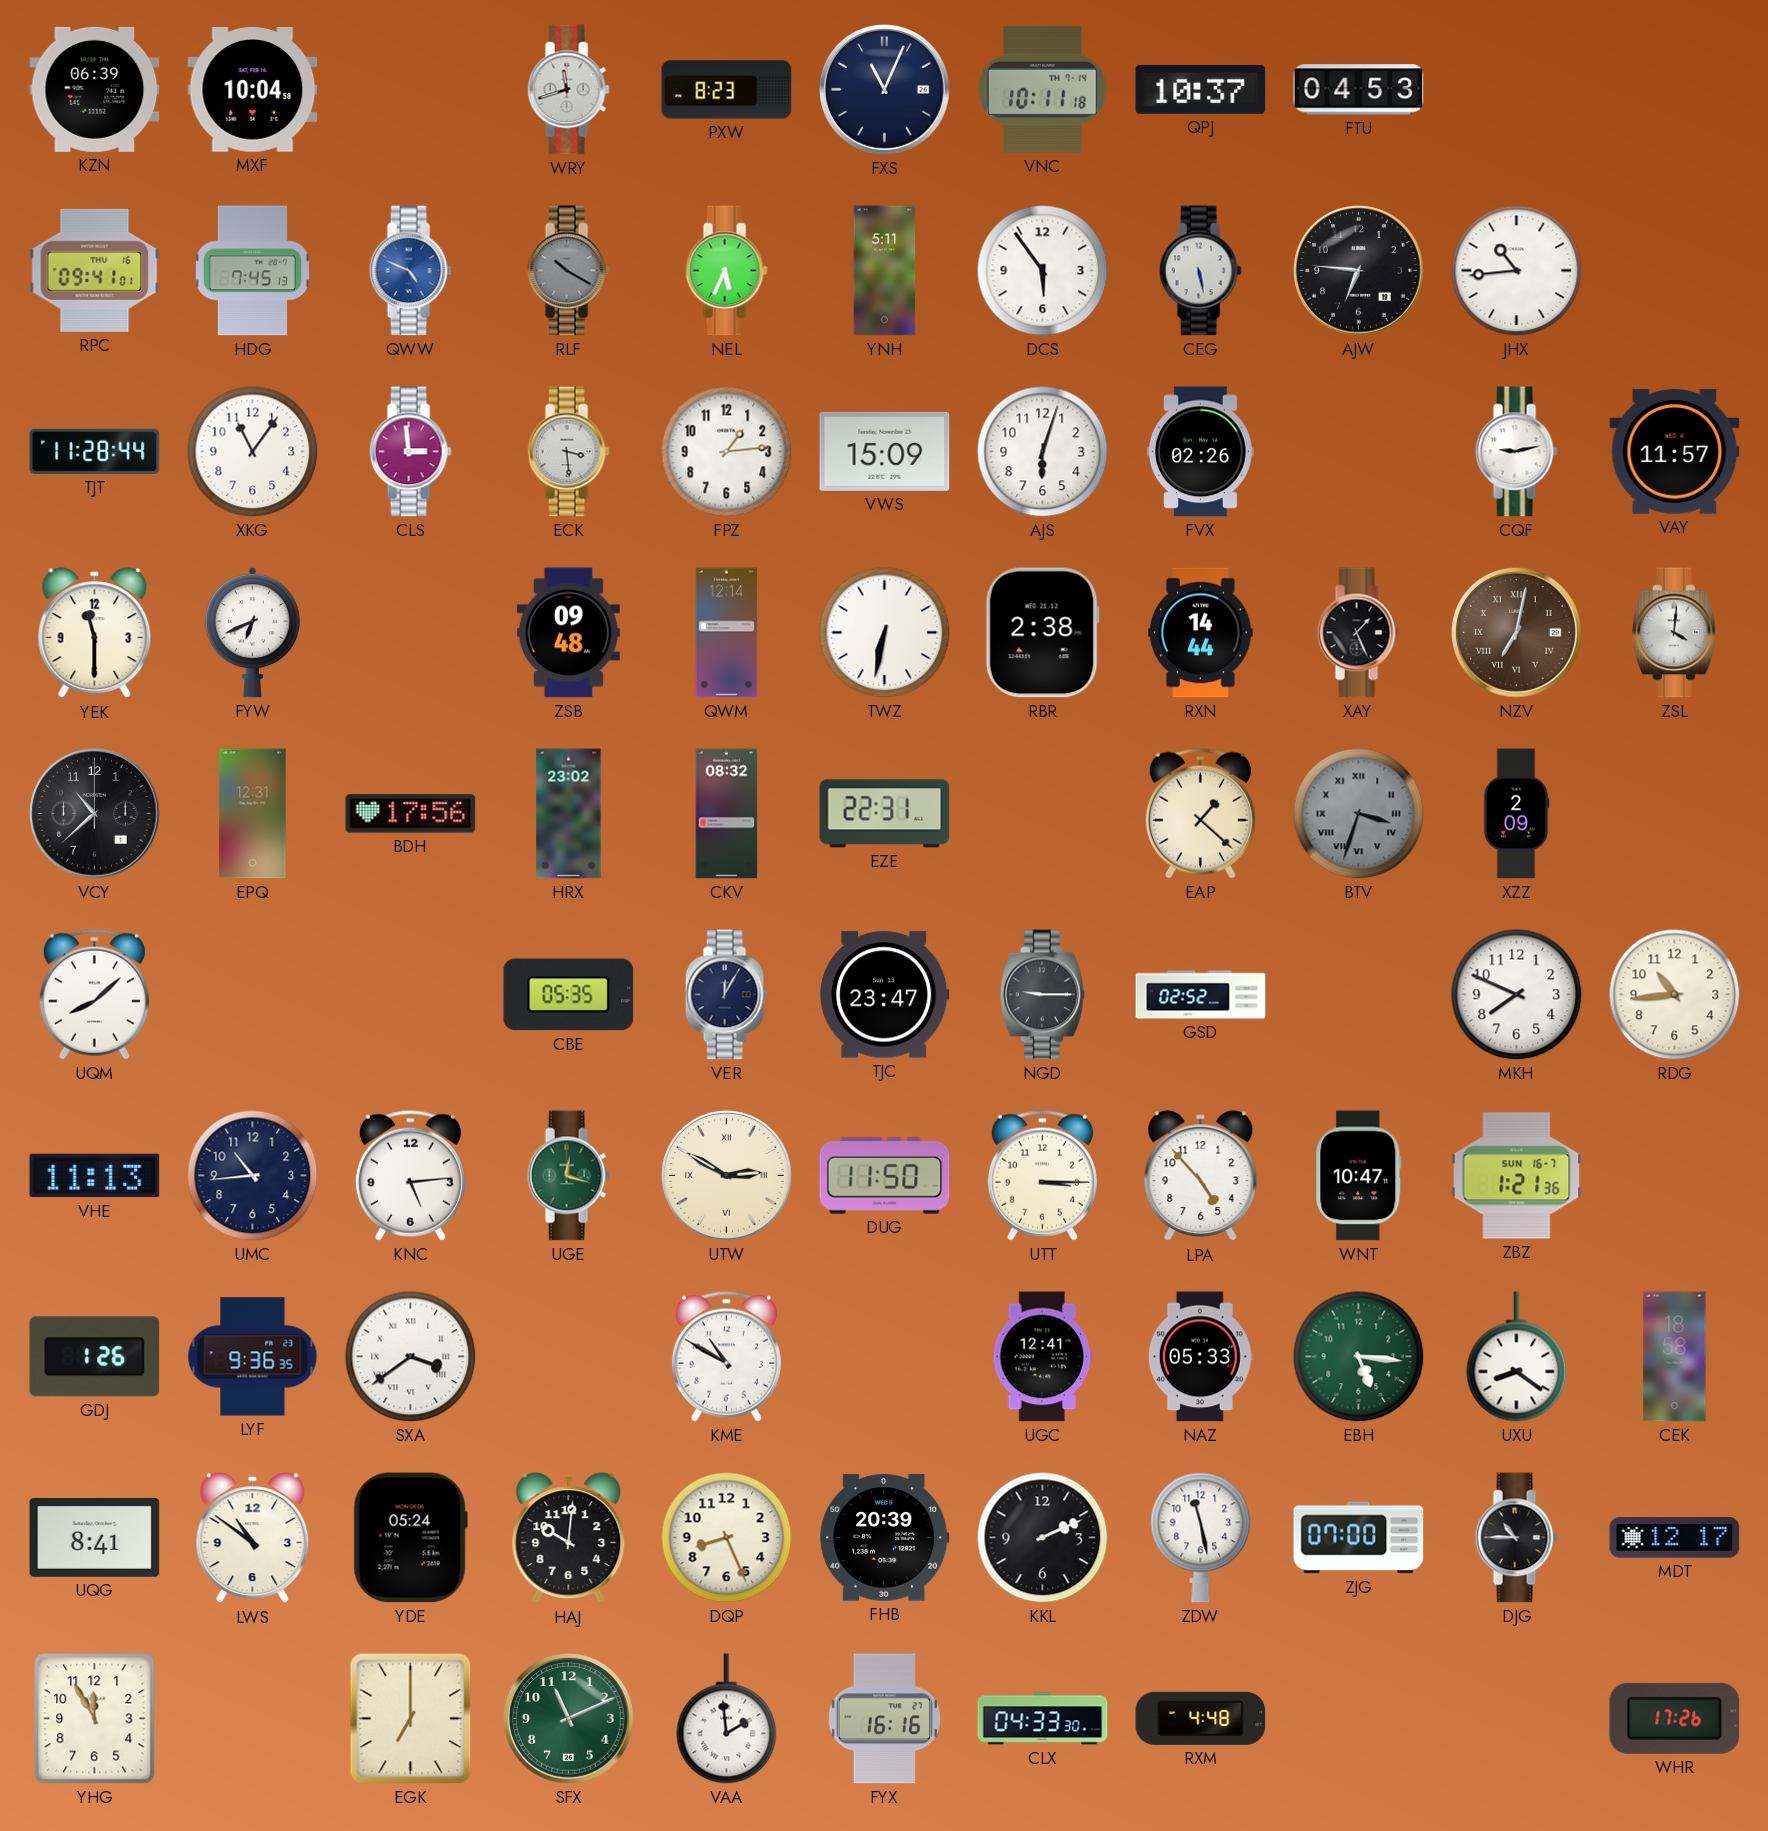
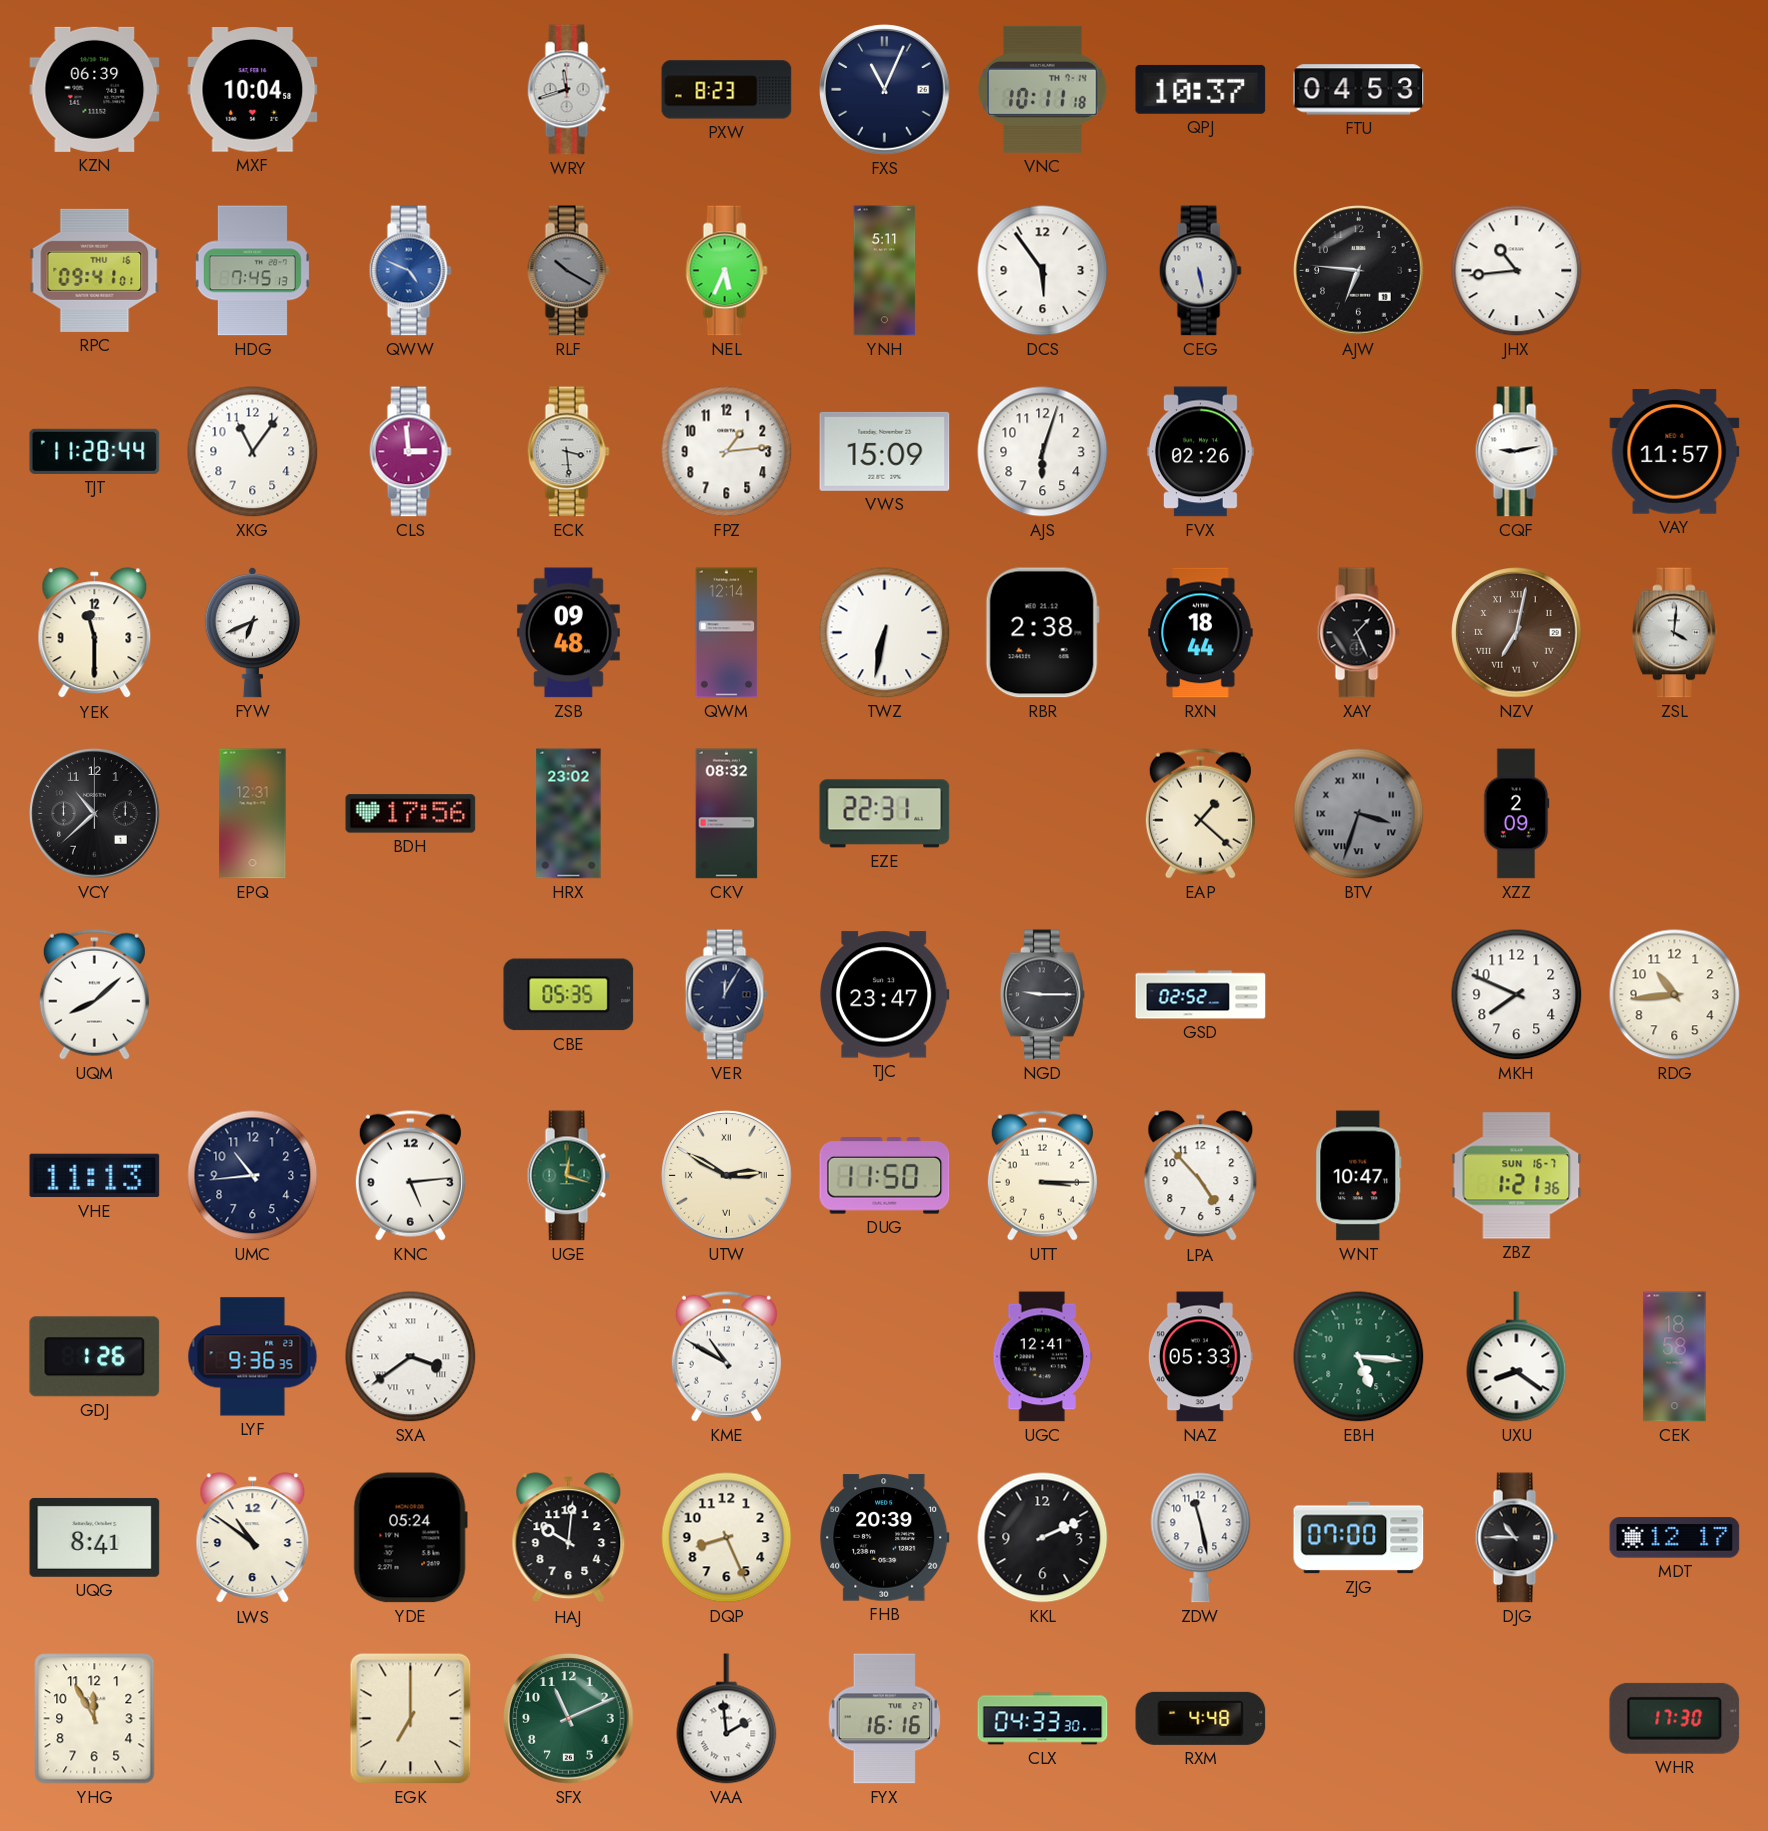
RXN: 14:44 -> 18:44
WHR: 17:26 -> 17:30
